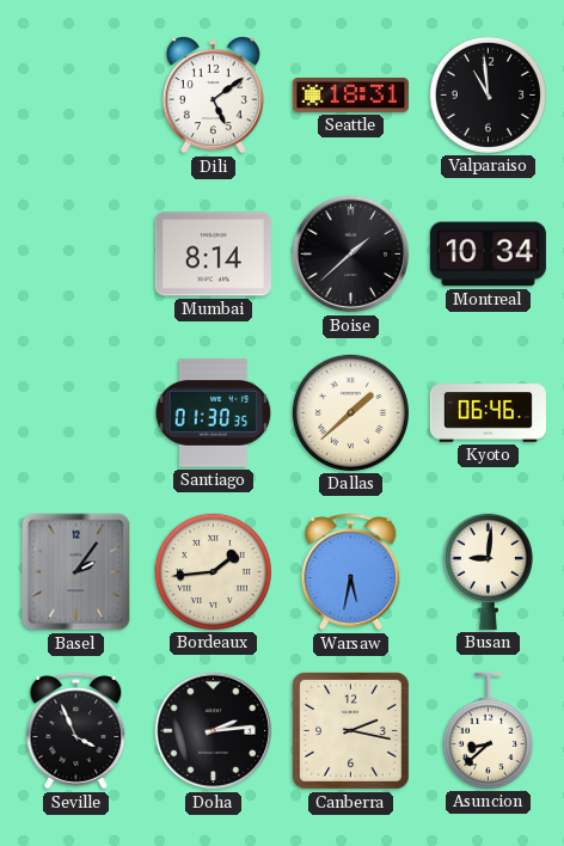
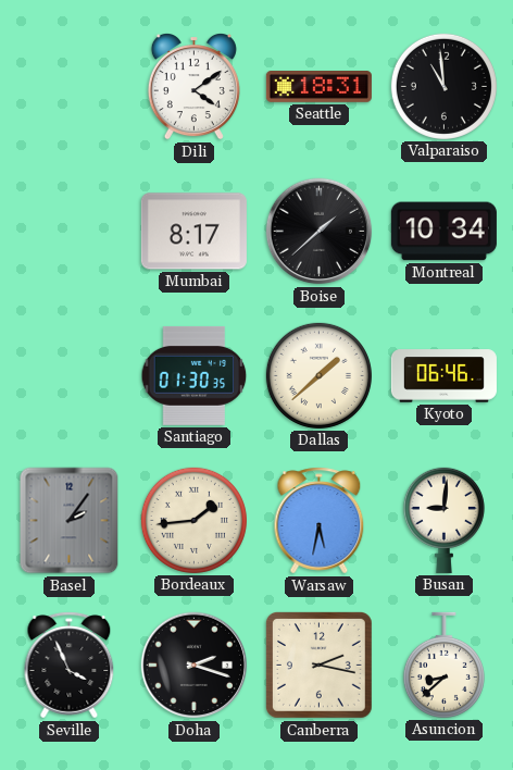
Dili: 5:09 -> 4:09
Mumbai: 8:14 -> 8:17
Doha: 2:14 -> 2:18
